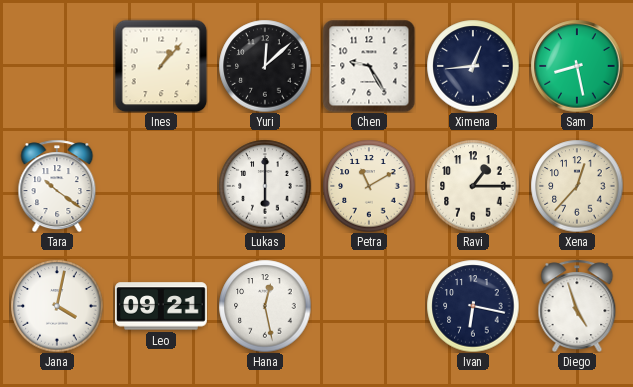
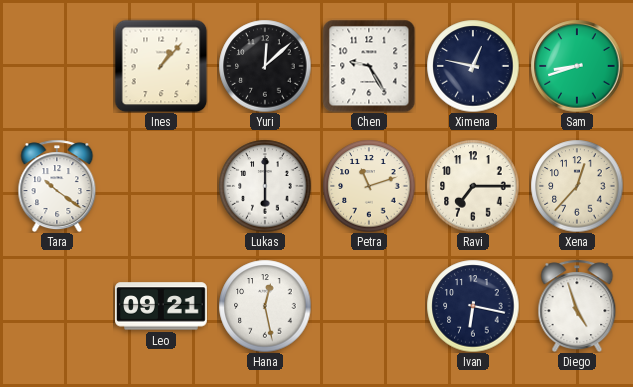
Ximena: 12:44 -> 12:47
Sam: 8:28 -> 8:42
Petra: 11:10 -> 11:12
Ravi: 1:15 -> 7:15
Jana: 4:02 -> none
